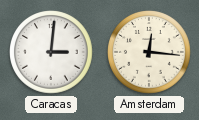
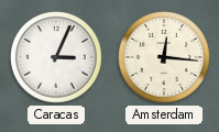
Caracas: 3:01 -> 3:04
